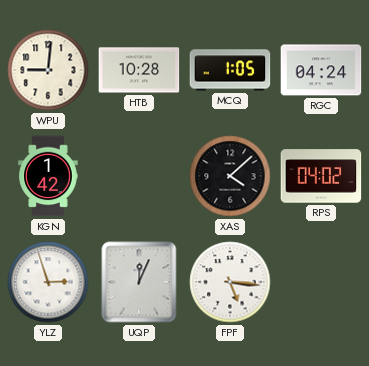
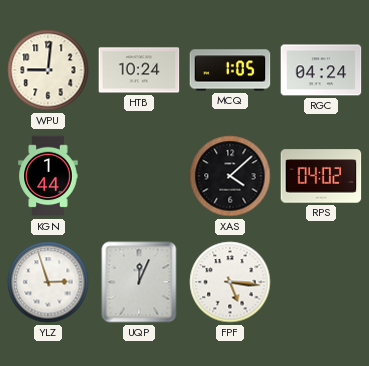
HTB: 10:28 -> 10:24
KGN: 1:42 -> 1:44
